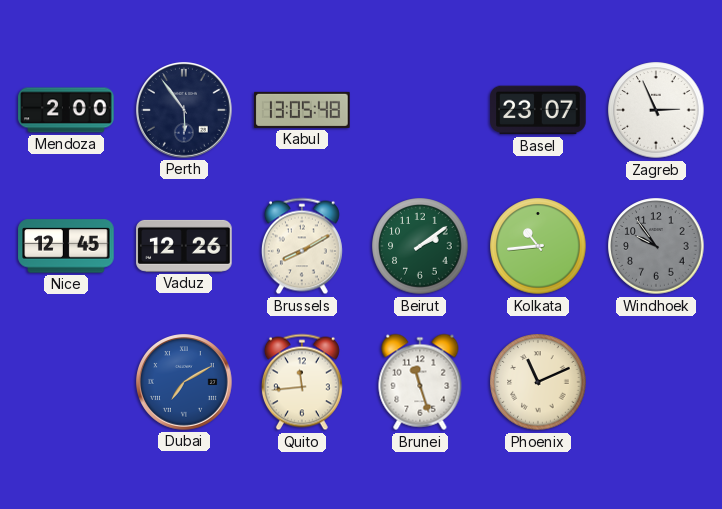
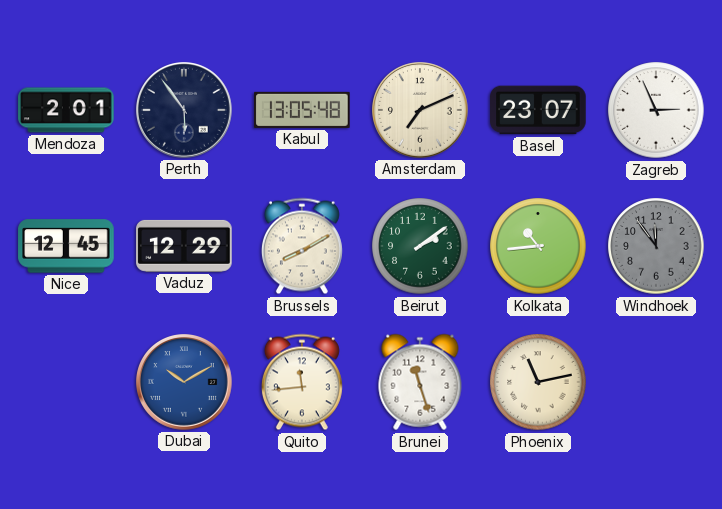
Mendoza: 2:00 -> 2:01
Amsterdam: none -> 7:11
Vaduz: 12:26 -> 12:29
Windhoek: 9:54 -> 11:54
Dubai: 7:10 -> 10:10
Phoenix: 11:11 -> 11:13
